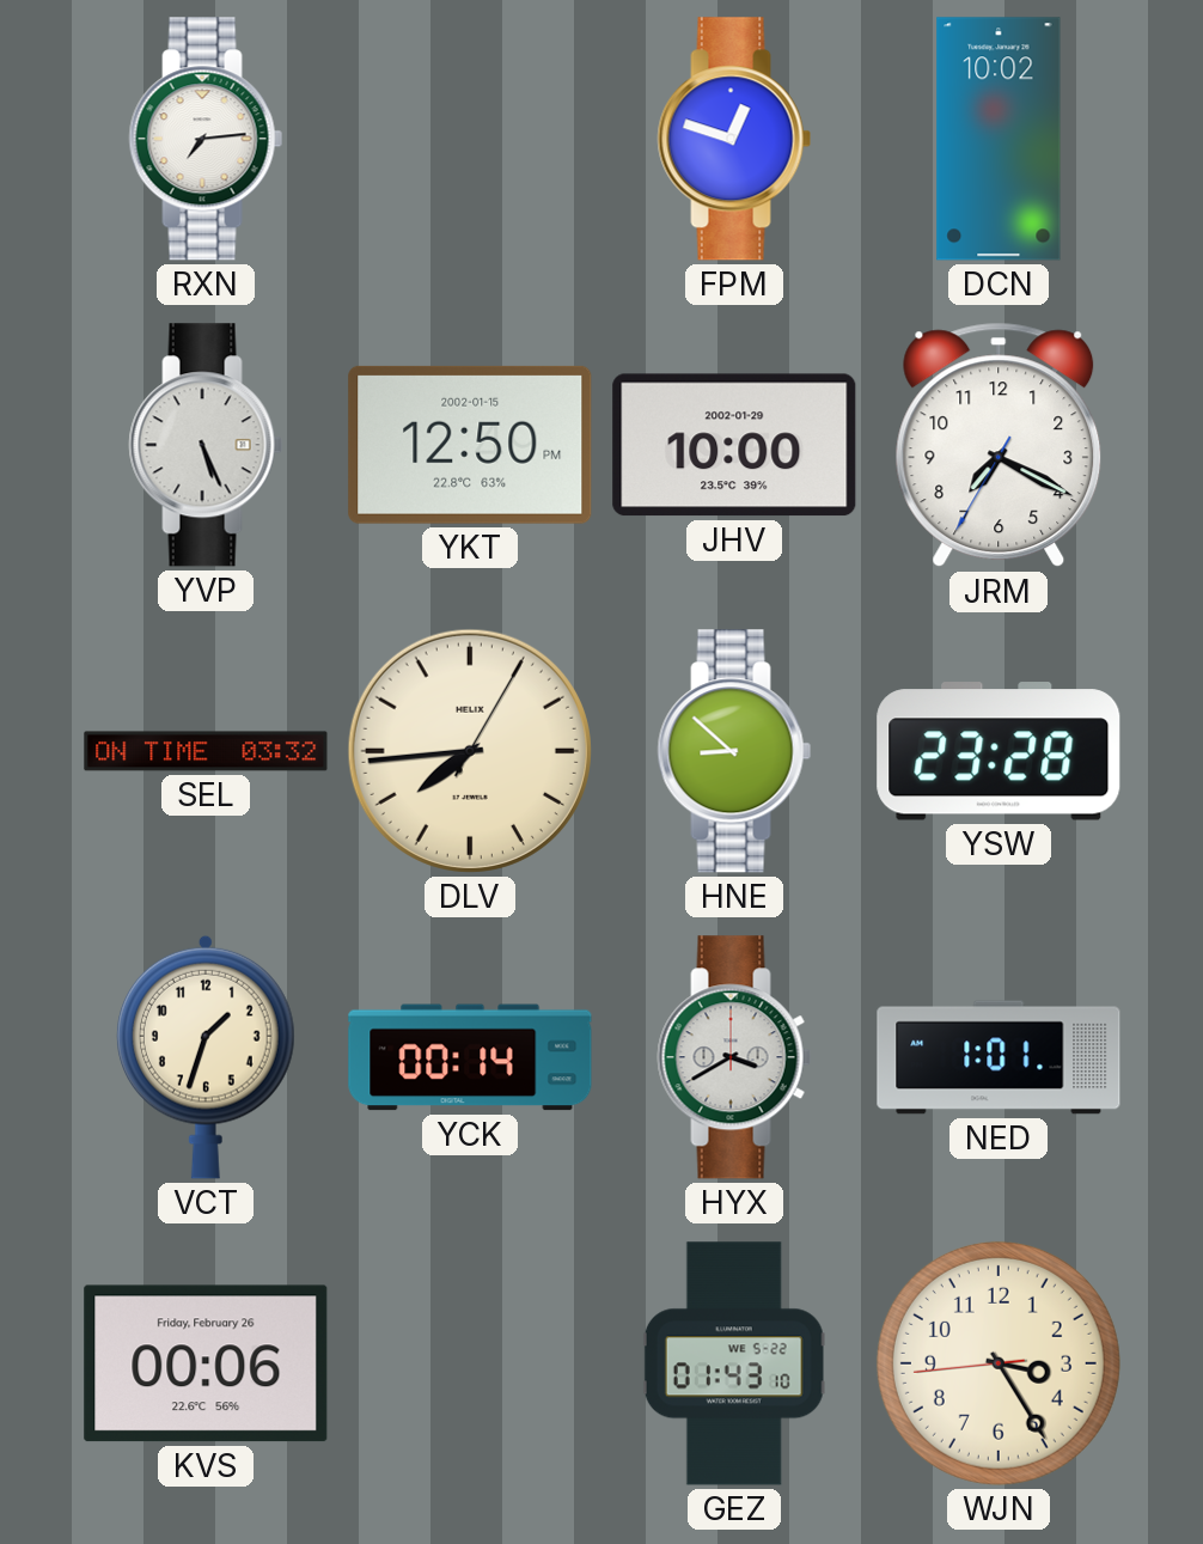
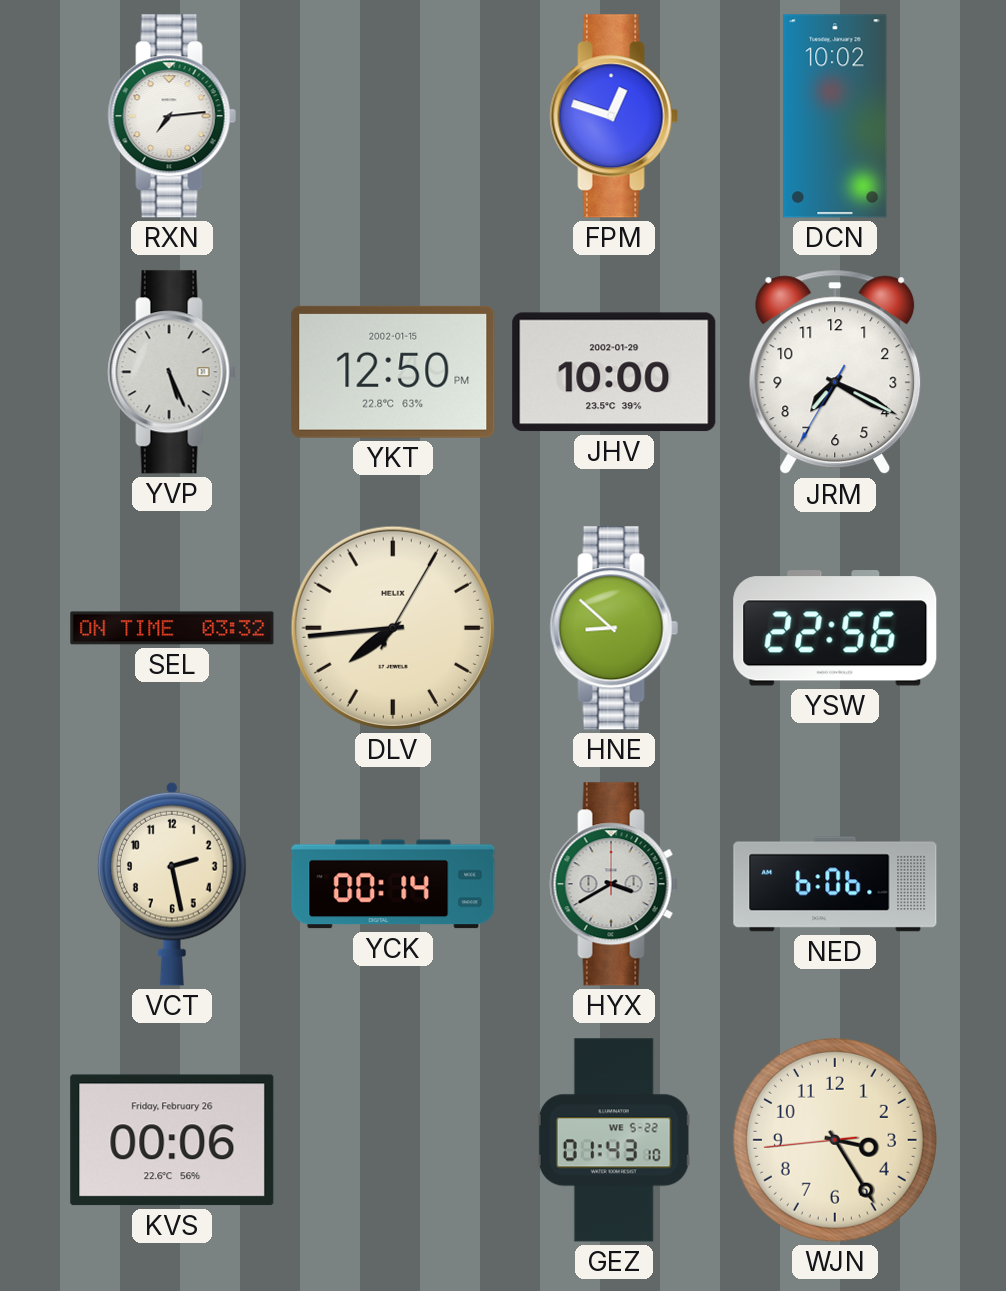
YSW: 23:28 -> 22:56
VCT: 1:33 -> 2:28
NED: 1:01 -> 6:06
